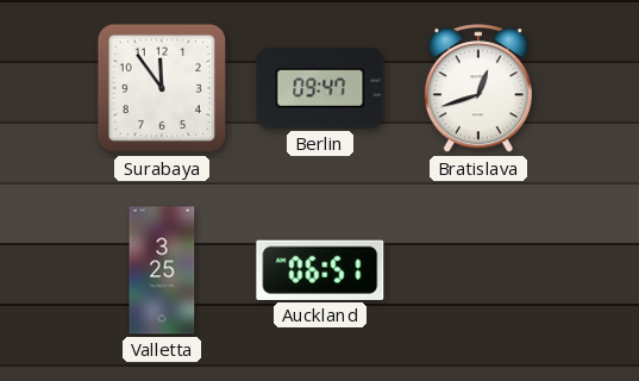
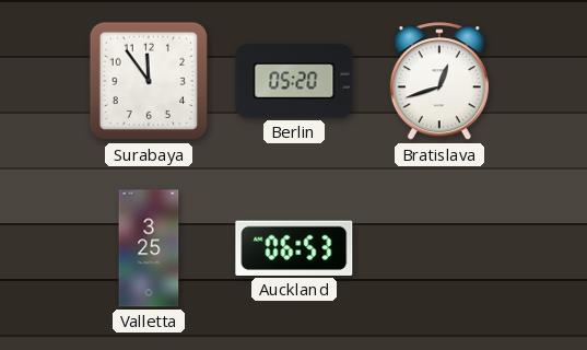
Berlin: 09:47 -> 05:20
Auckland: 06:51 -> 06:53
